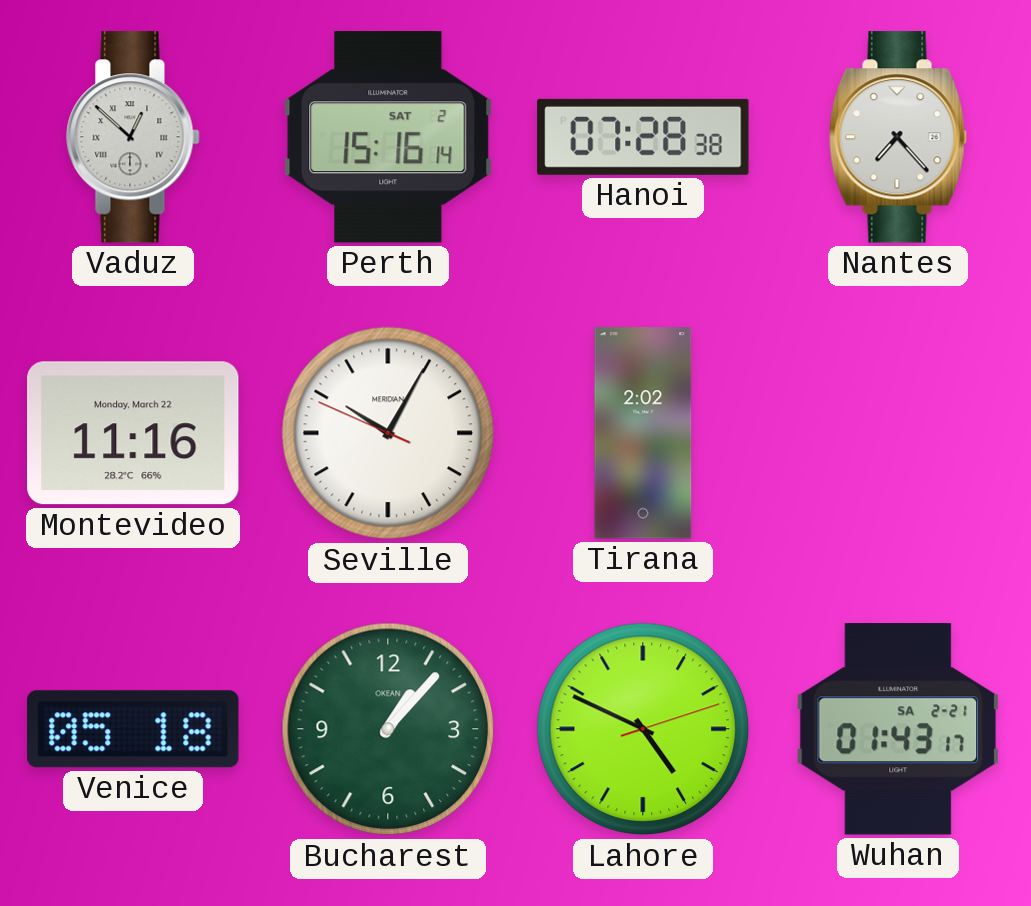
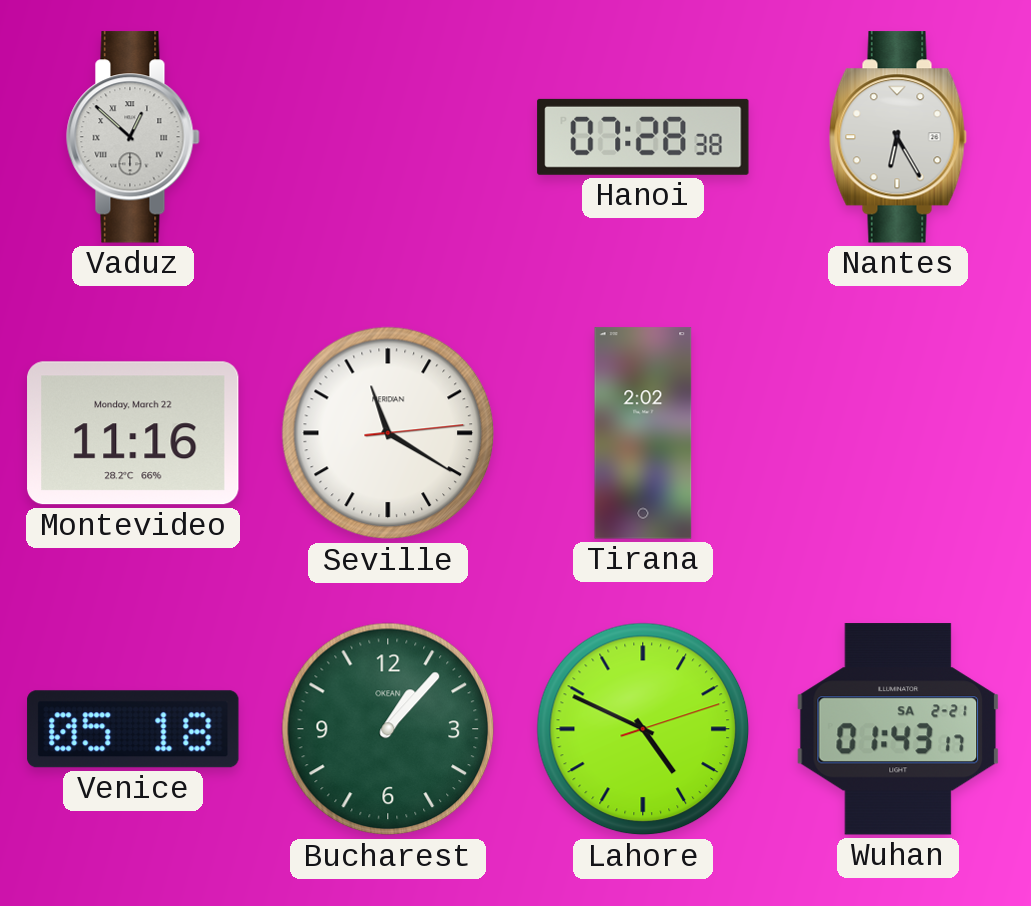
Perth: 15:16 -> none
Nantes: 7:23 -> 6:25
Seville: 10:04 -> 11:20
